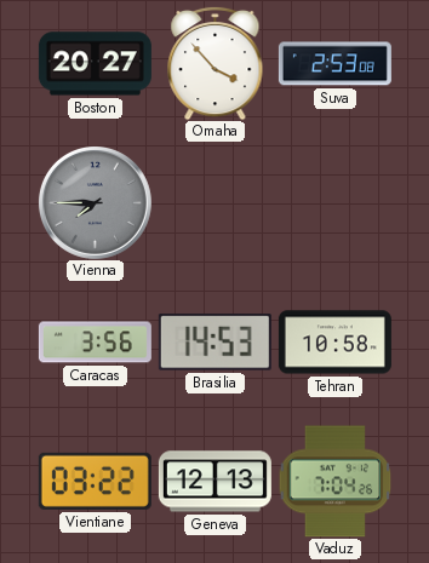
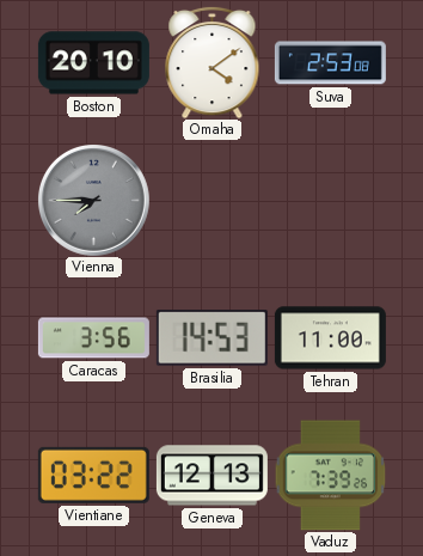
Boston: 20:27 -> 20:10
Omaha: 3:53 -> 4:09
Tehran: 10:58 -> 11:00
Vaduz: 7:04 -> 7:39
